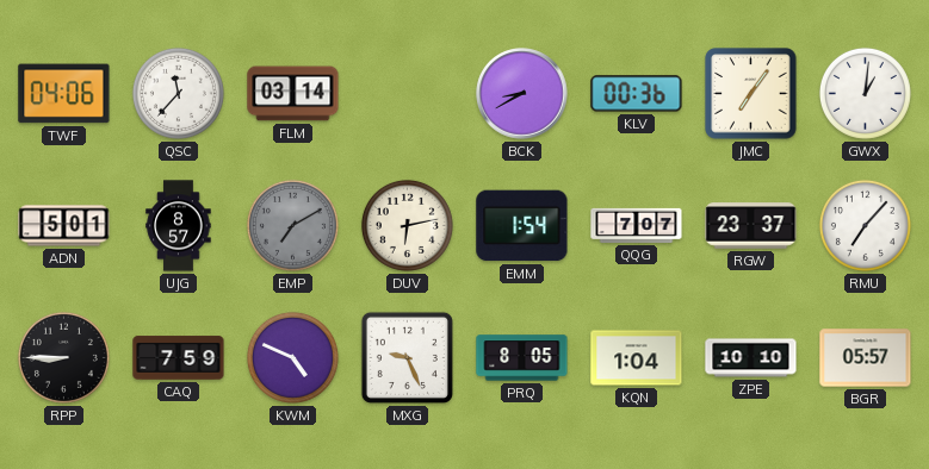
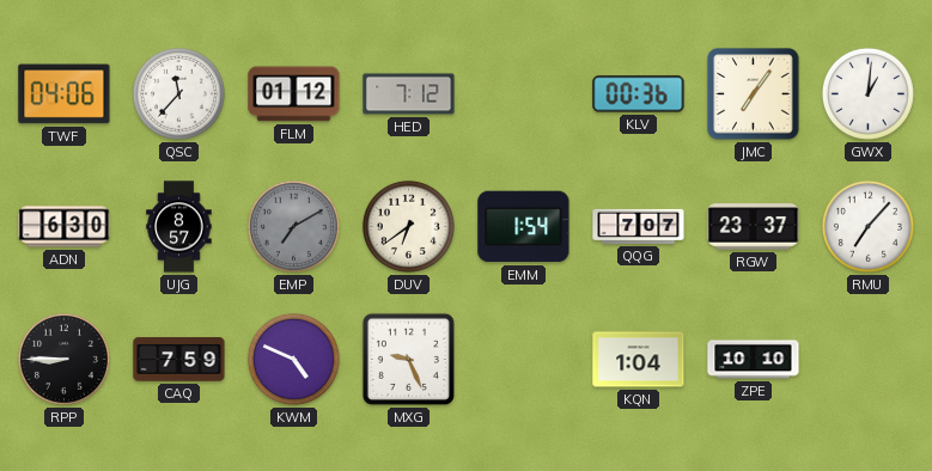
FLM: 03:14 -> 01:12
HED: none -> 7:12
BCK: 8:40 -> none
ADN: 5:01 -> 6:30
DUV: 6:13 -> 6:39
PRQ: 8:05 -> none
BGR: 05:57 -> none
